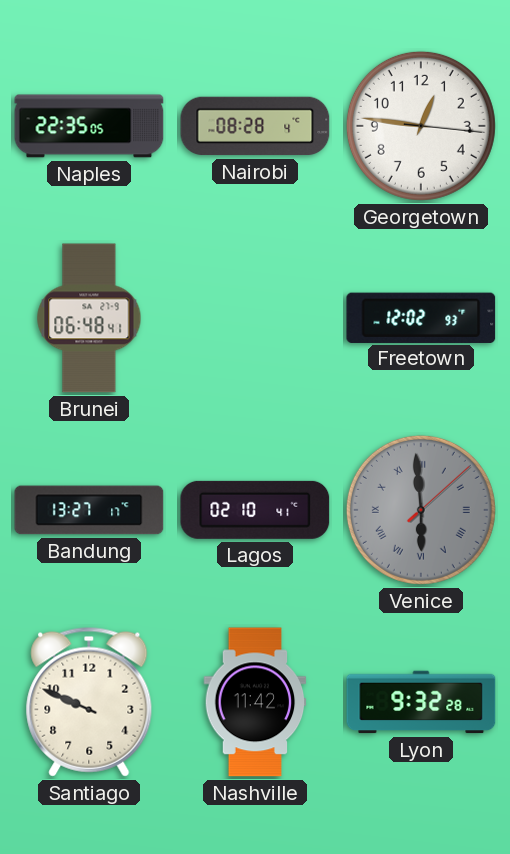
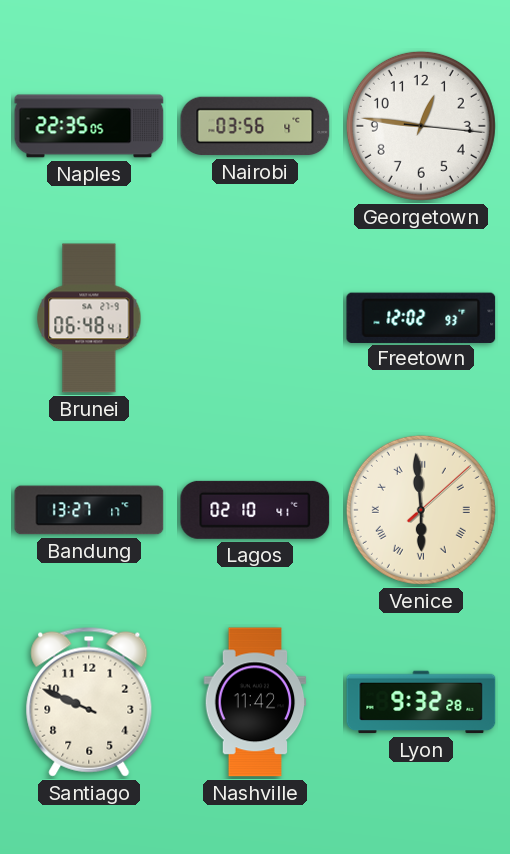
Nairobi: 08:28 -> 03:56
Venice dial: grey -> cream
